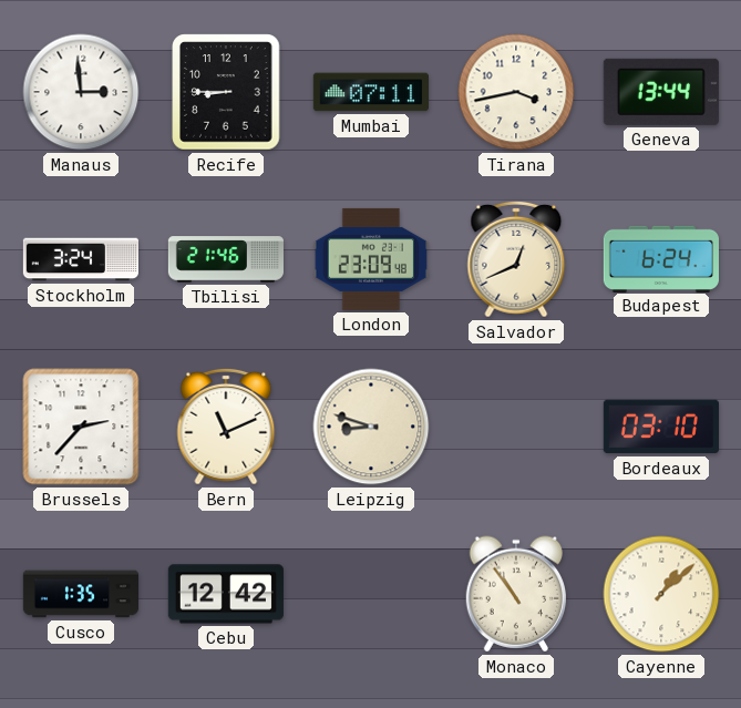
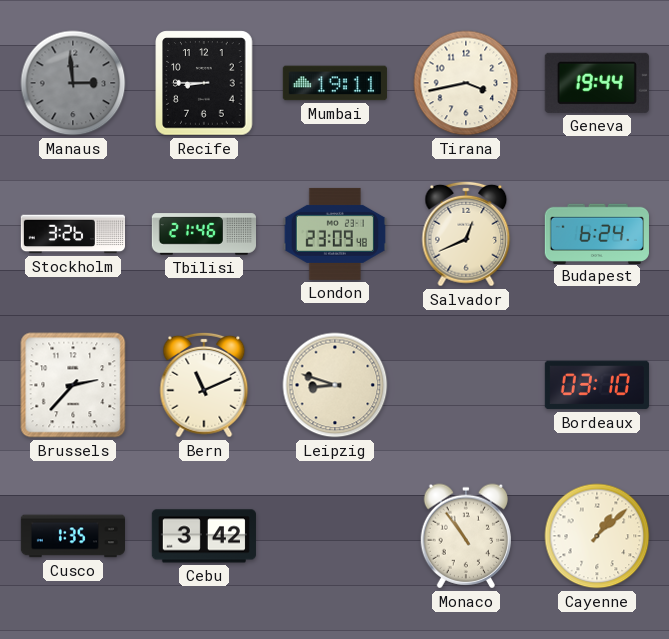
Manaus dial: white -> grey
Mumbai: 07:11 -> 19:11
Geneva: 13:44 -> 19:44
Stockholm: 3:24 -> 3:26
Cebu: 12:42 -> 3:42
